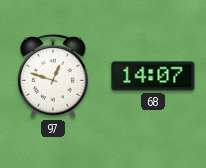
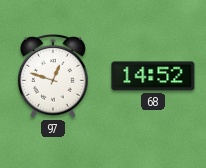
68: 14:07 -> 14:52
